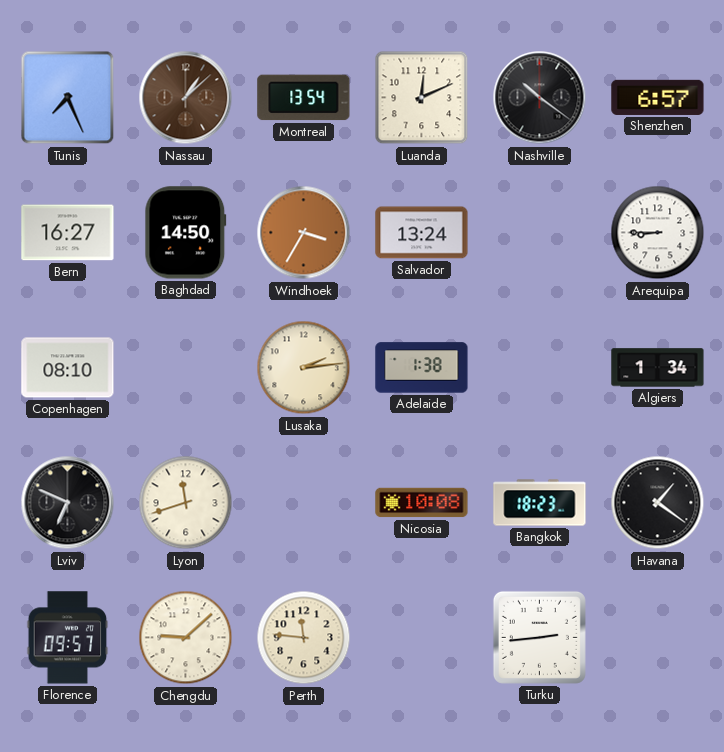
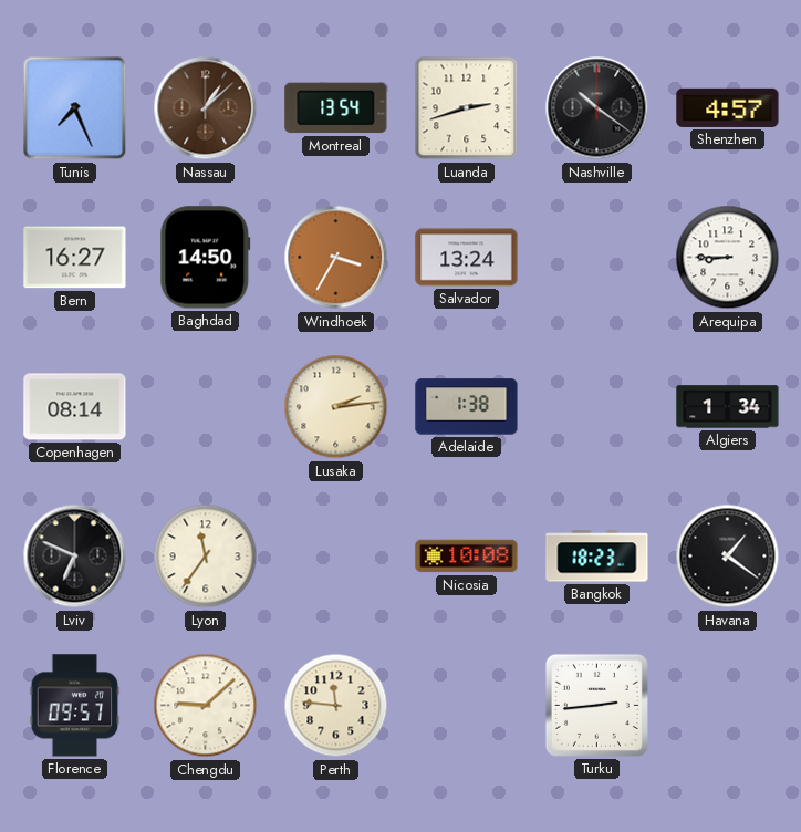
Luanda: 12:11 -> 2:42
Shenzhen: 6:57 -> 4:57
Copenhagen: 08:10 -> 08:14
Lyon: 11:42 -> 11:36
